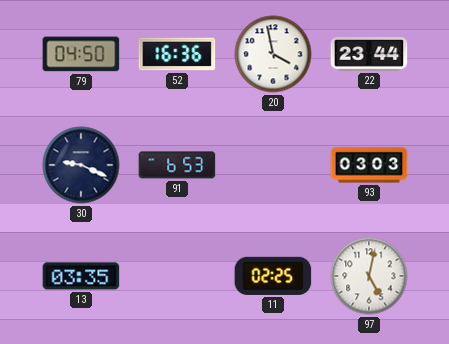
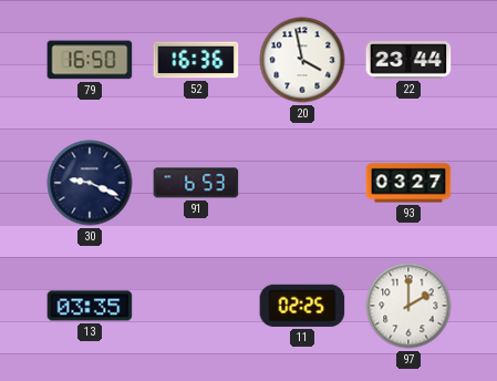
79: 04:50 -> 16:50
93: 03:03 -> 03:27
97: 5:02 -> 2:00
